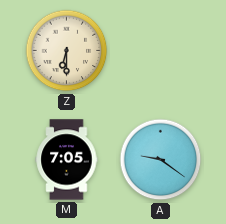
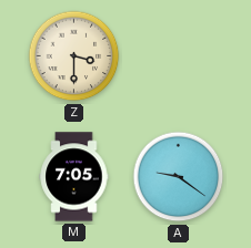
Z: 6:30 -> 3:30
